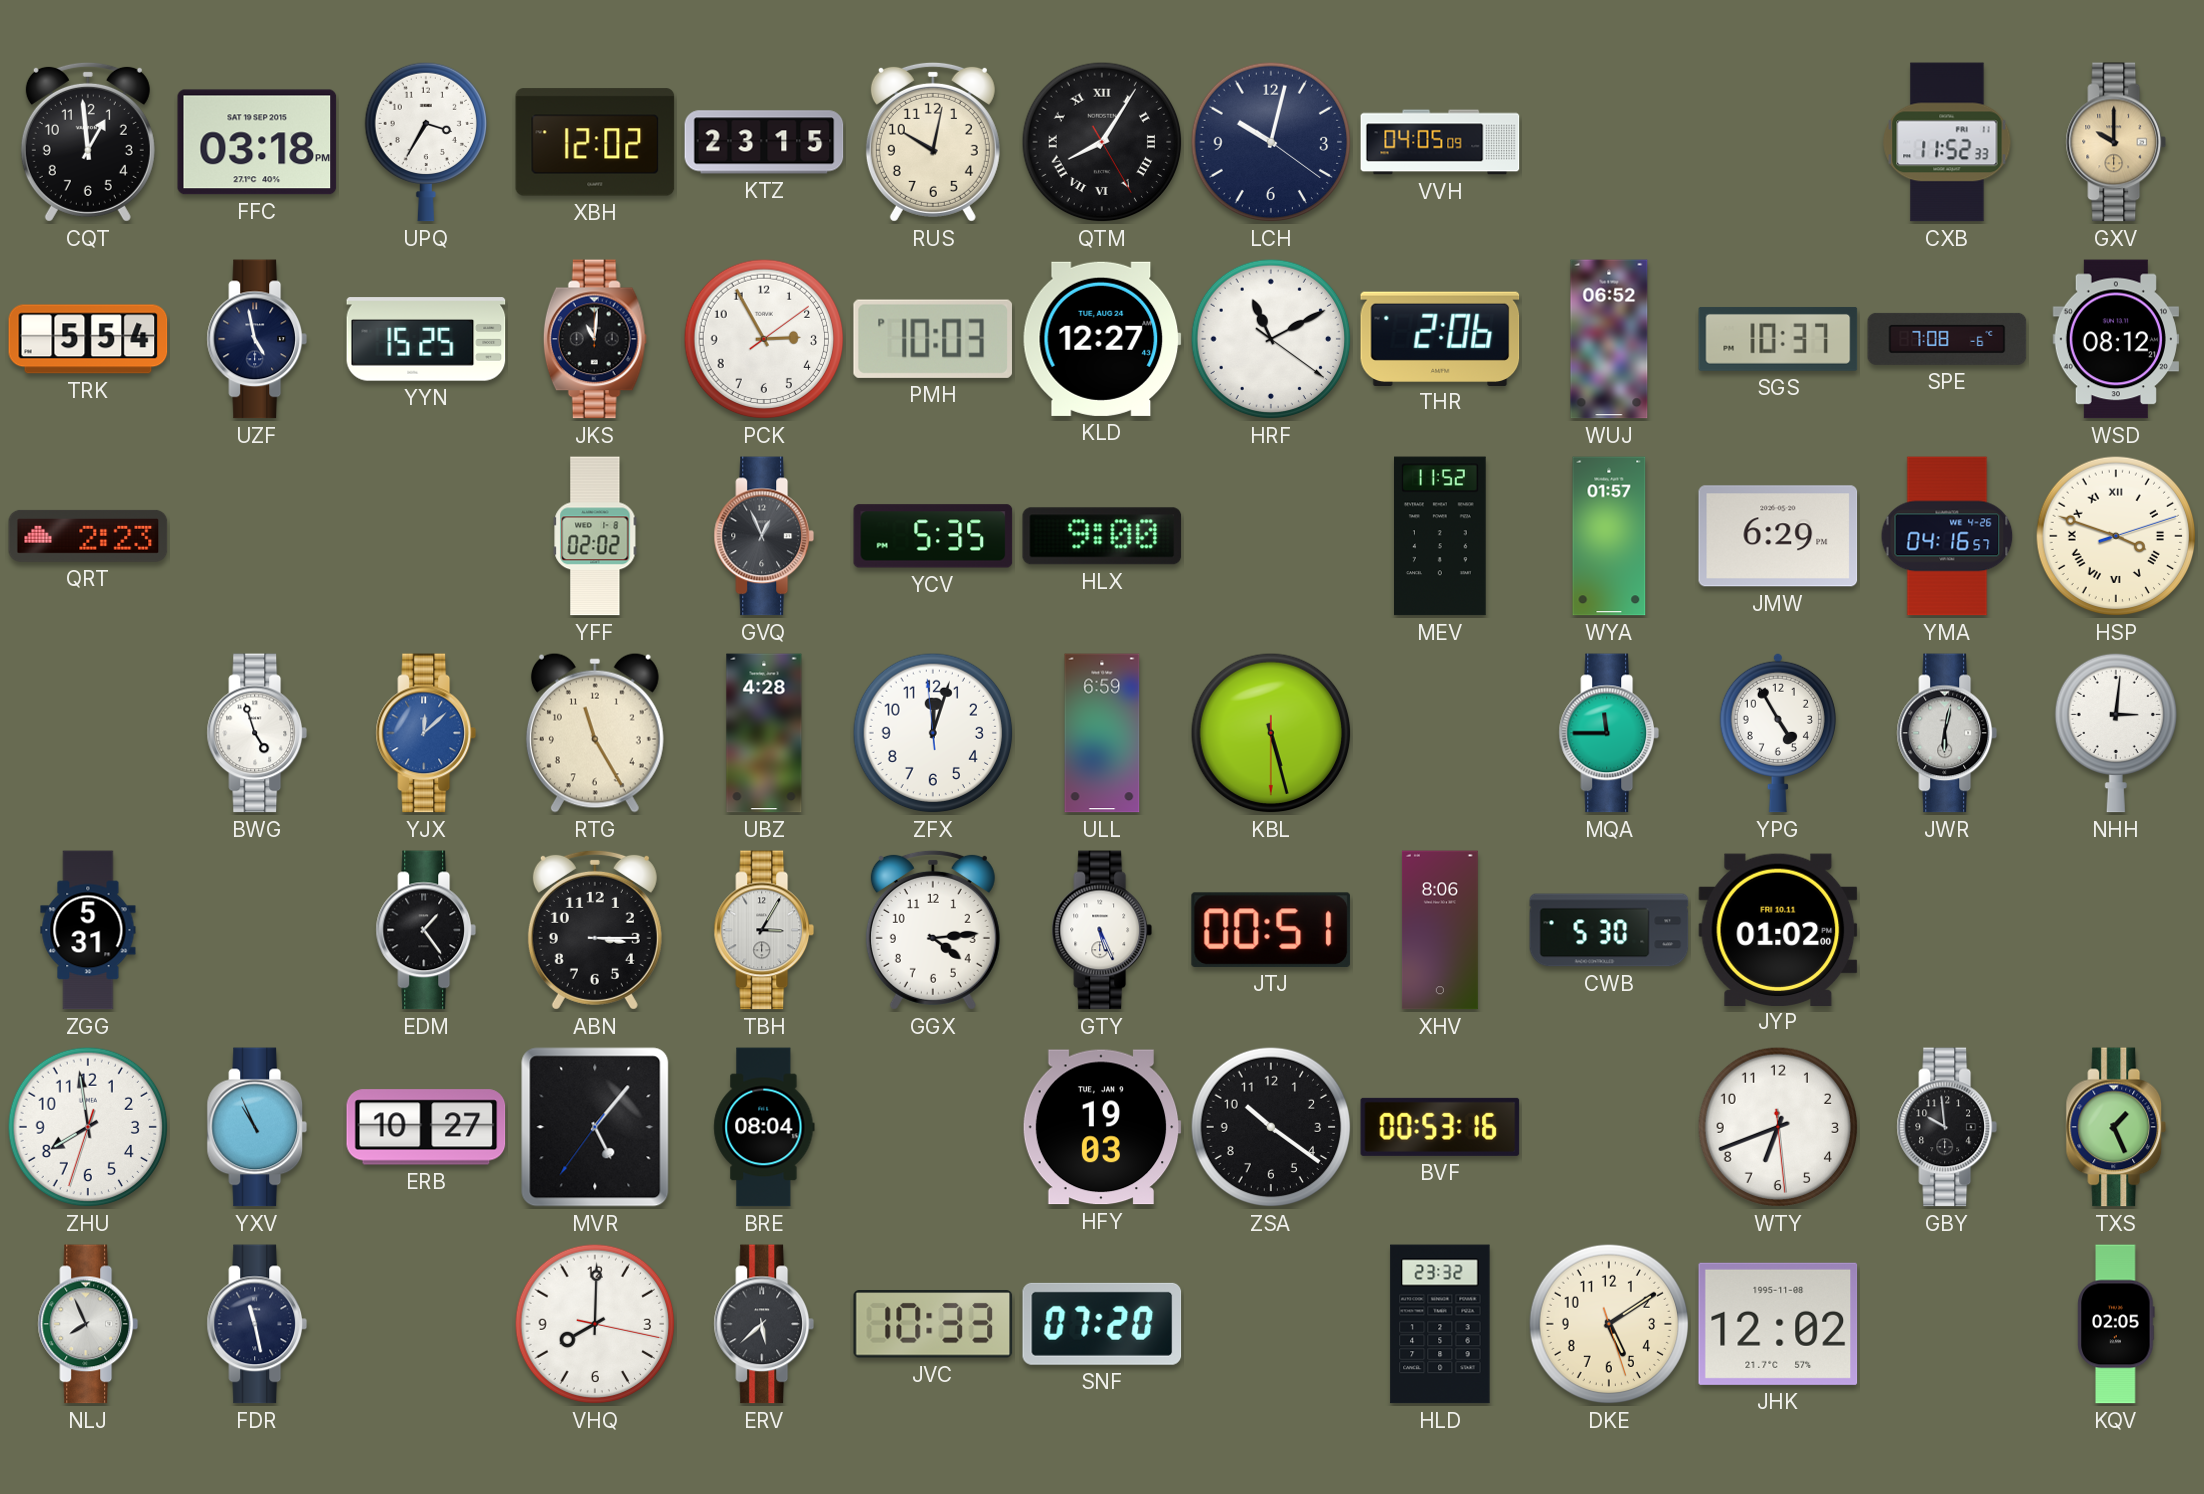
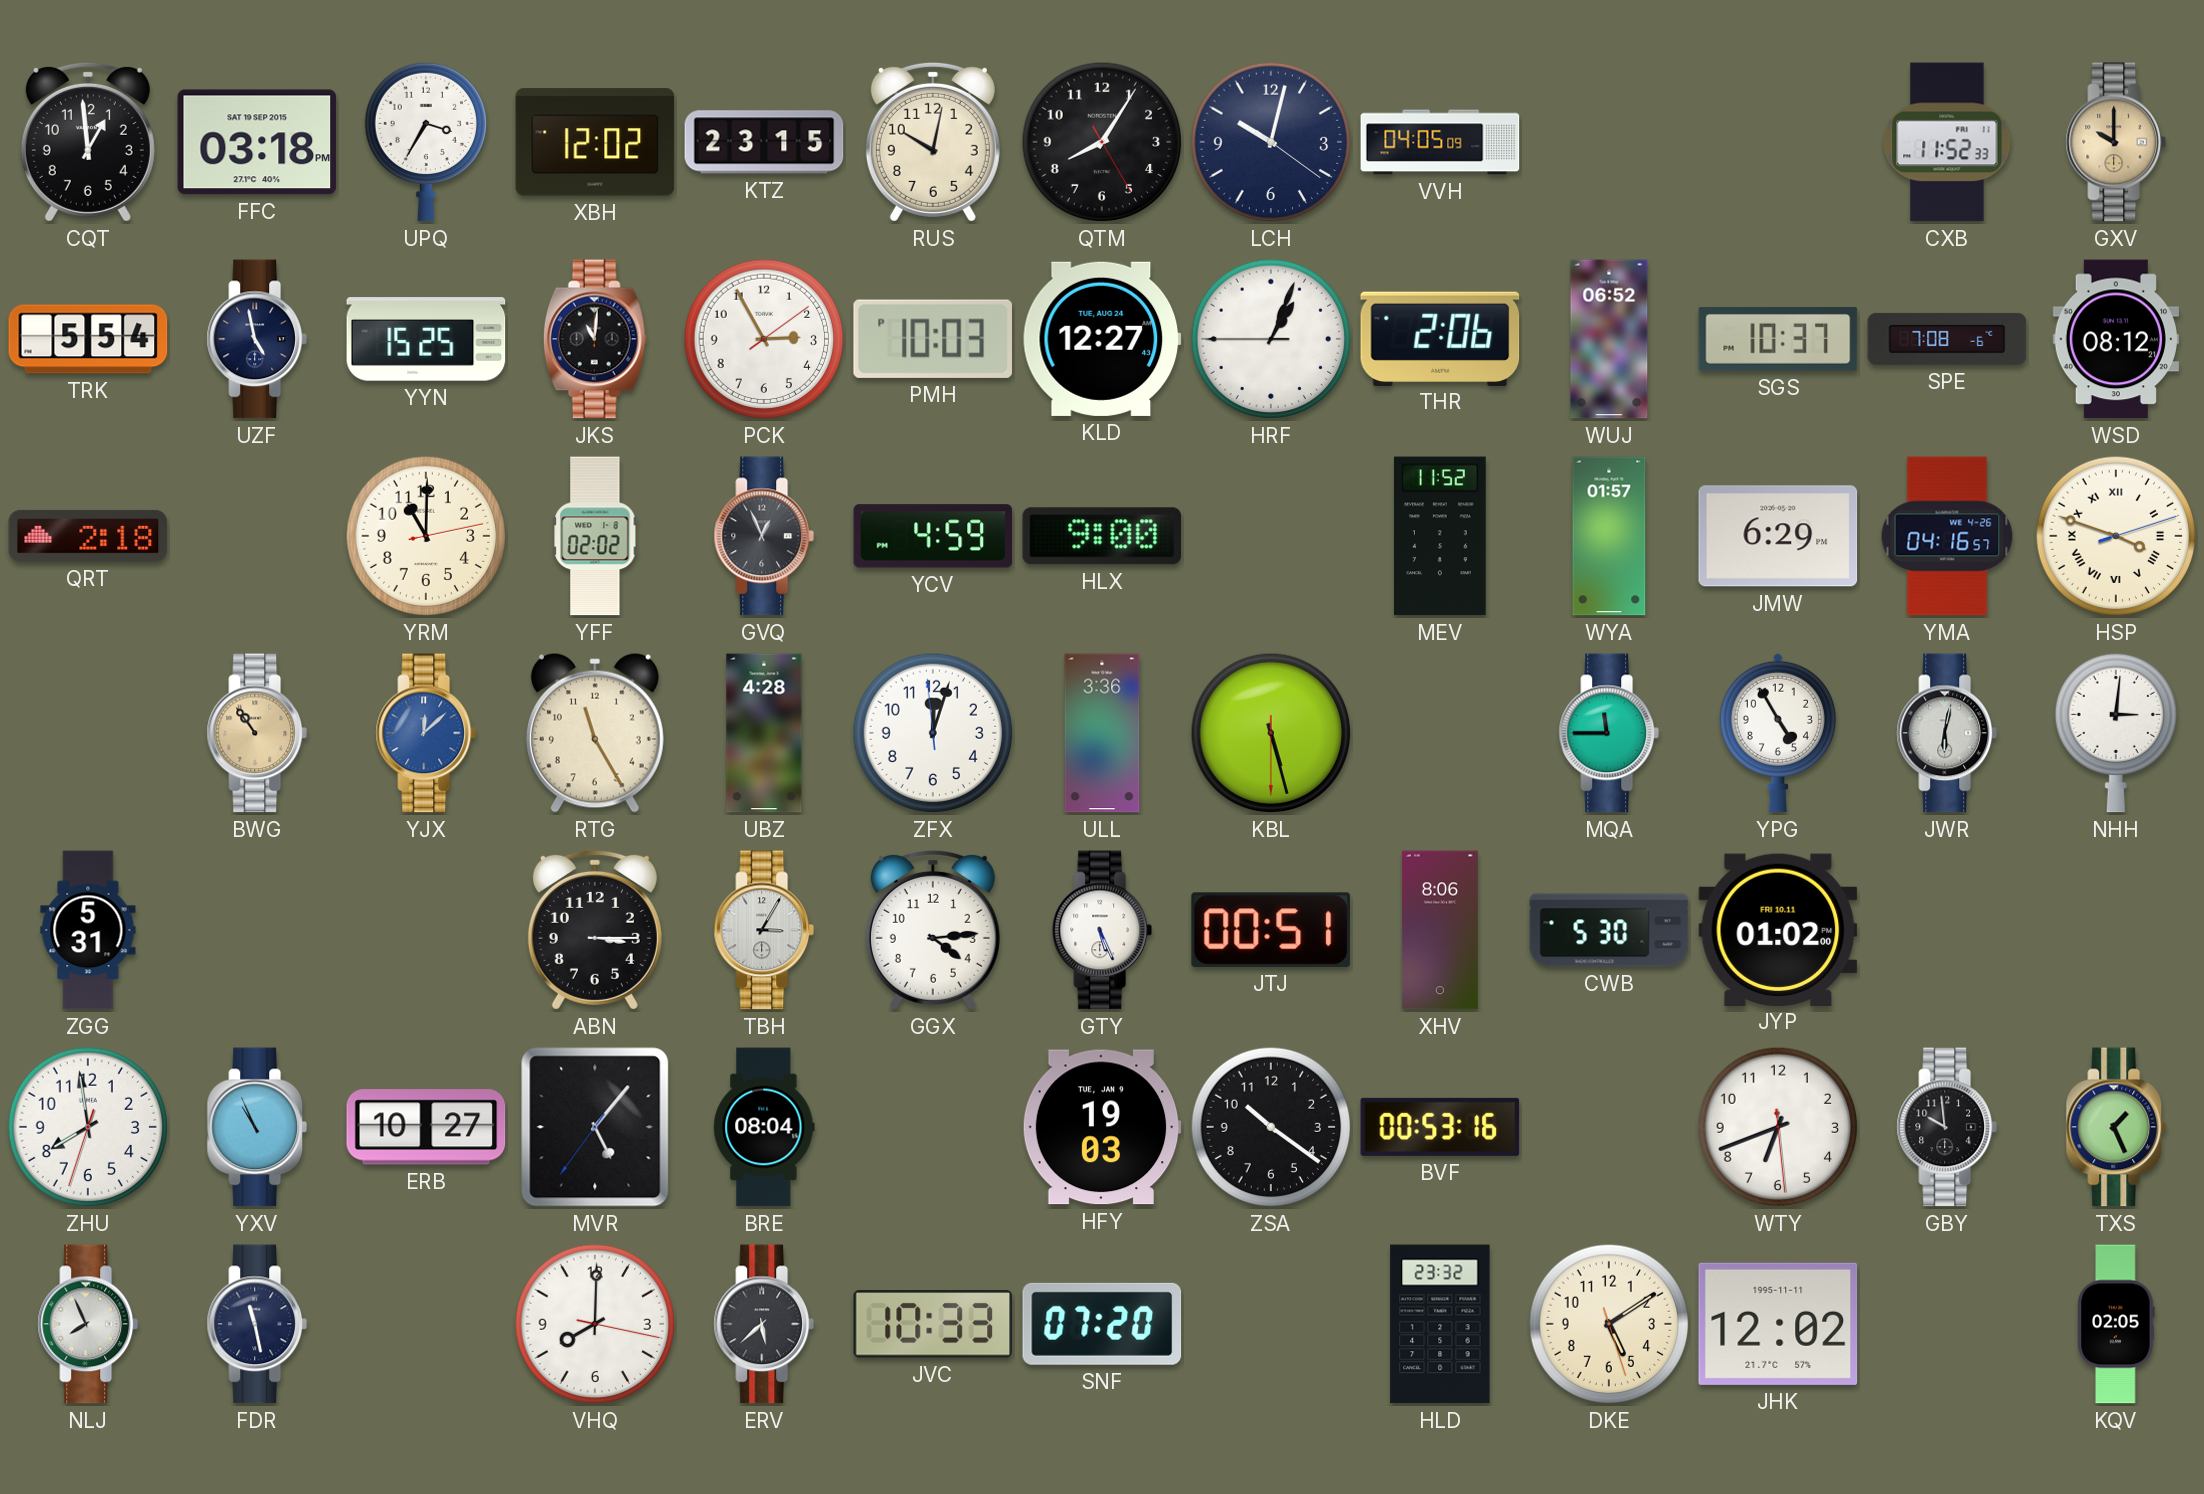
QTM numerals: Roman -> Arabic
HRF: 11:10 -> 1:03
QRT: 2:23 -> 2:18
YRM: none -> 11:00
YCV: 5:35 -> 4:59
BWG: 4:57 -> 10:54
BWG dial: white -> champagne
ULL: 6:59 -> 3:36
EDM: 1:24 -> none
JHK date: 1995-11-08 -> 1995-11-11
